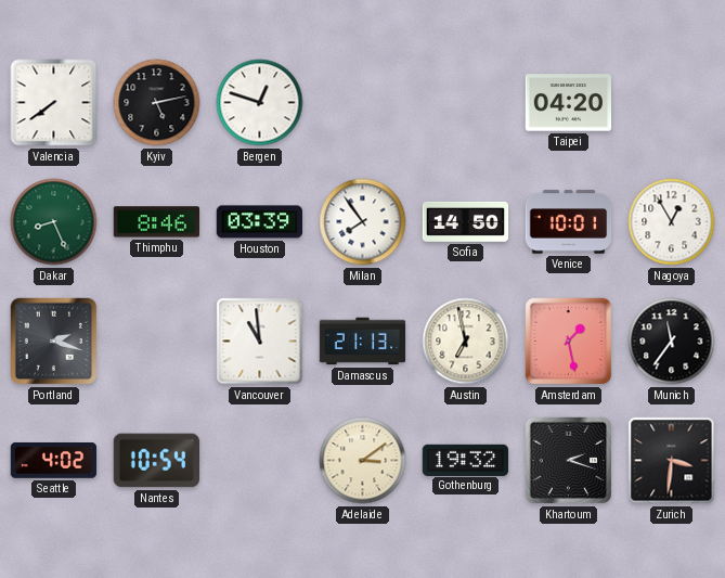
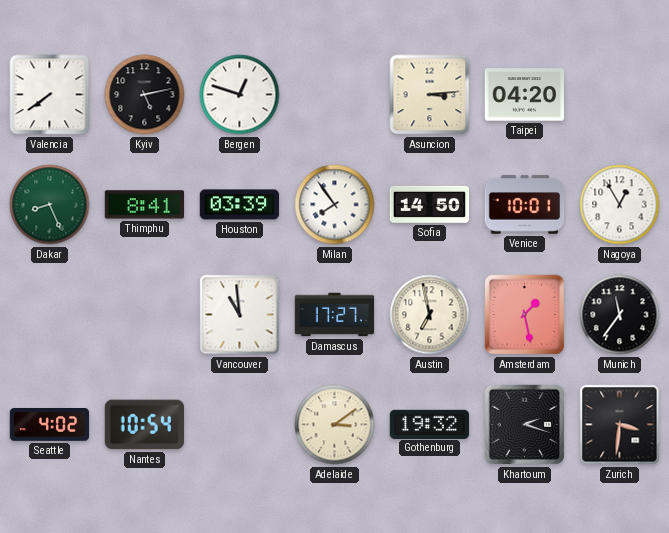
Asuncion: none -> 3:14
Thimphu: 8:46 -> 8:41
Portland: 2:18 -> none
Damascus: 21:13 -> 17:27
